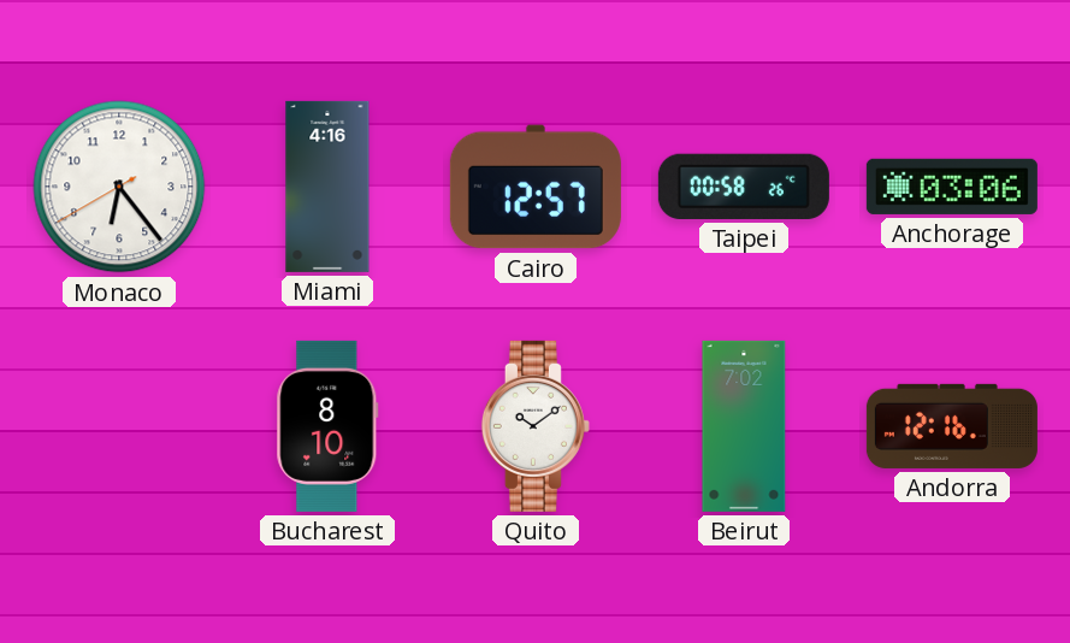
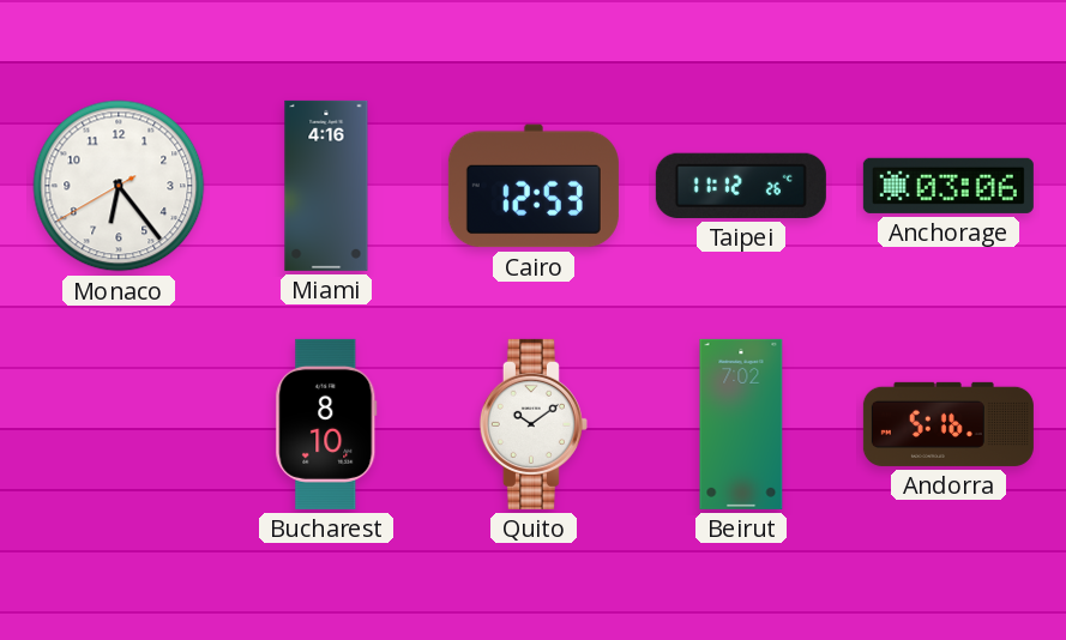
Cairo: 12:57 -> 12:53
Taipei: 00:58 -> 11:12
Andorra: 12:16 -> 5:16
